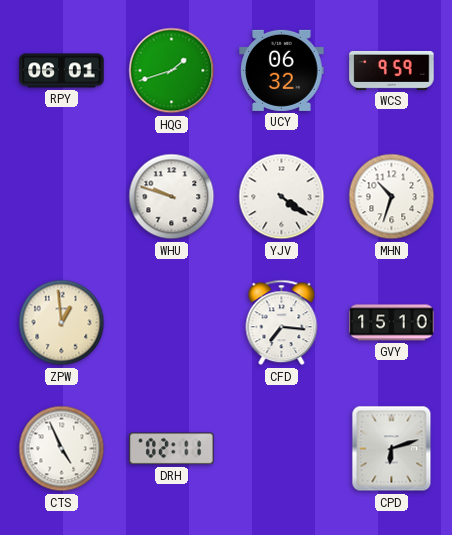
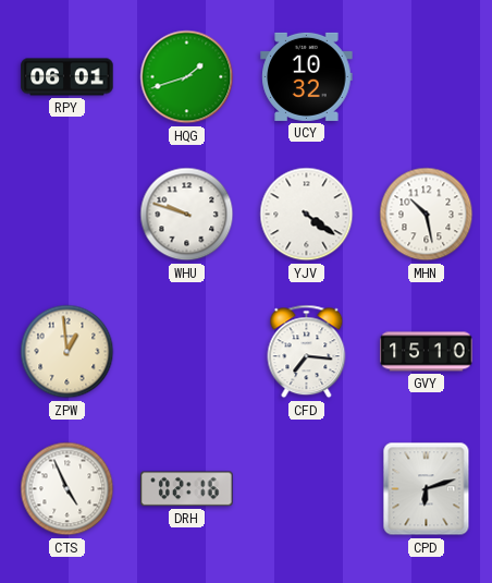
UCY: 06:32 -> 10:32
WCS: 9:59 -> none
MHN: 10:33 -> 10:28
DRH: 02:11 -> 02:16
